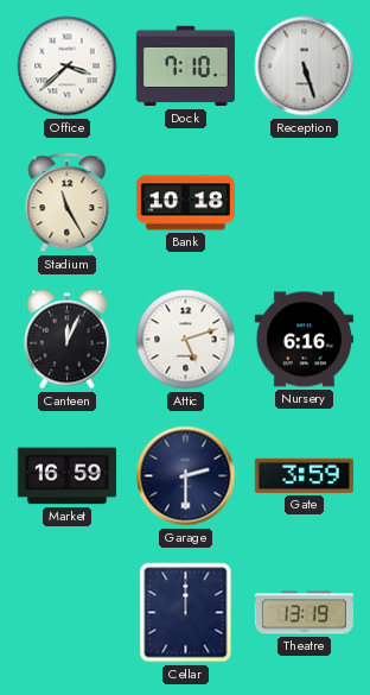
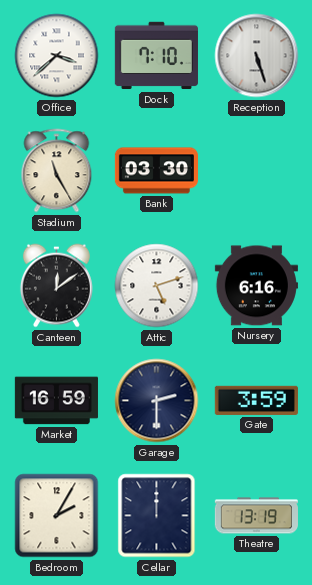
Bank: 10:18 -> 03:30
Canteen: 12:04 -> 12:09
Bedroom: none -> 2:05
